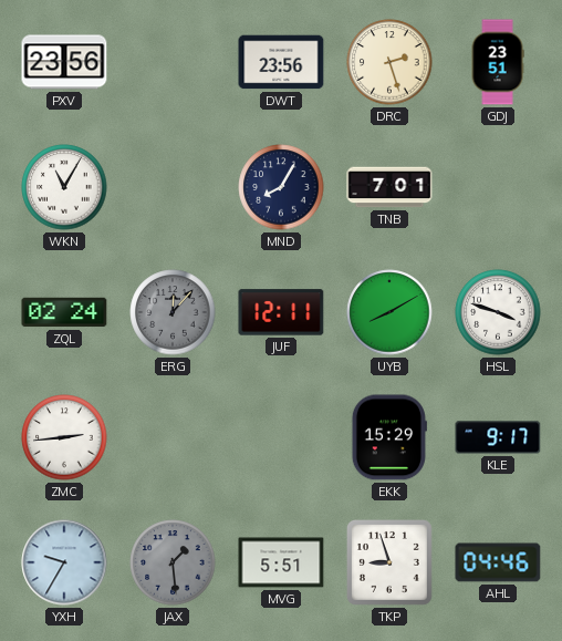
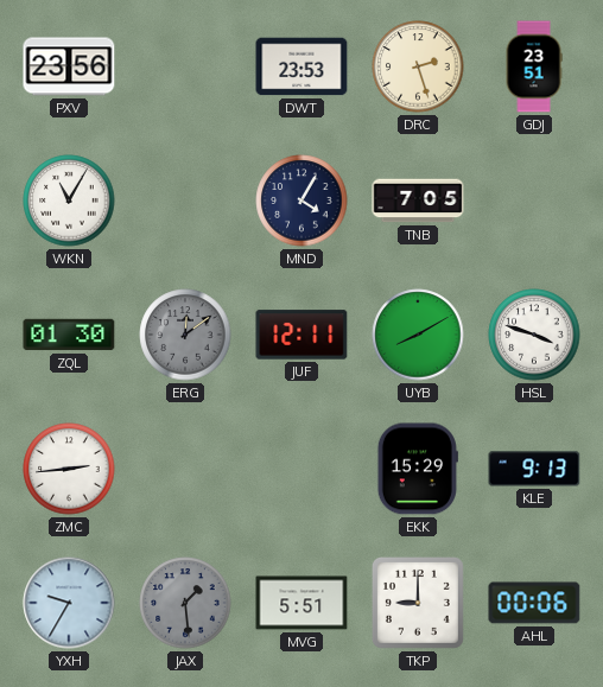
DWT: 23:56 -> 23:53
MND: 8:05 -> 4:05
TNB: 7:01 -> 7:05
ZQL: 02:24 -> 01:30
ERG: 12:07 -> 12:09
KLE: 9:17 -> 9:13
TKP: 8:57 -> 9:00
AHL: 04:46 -> 00:06
